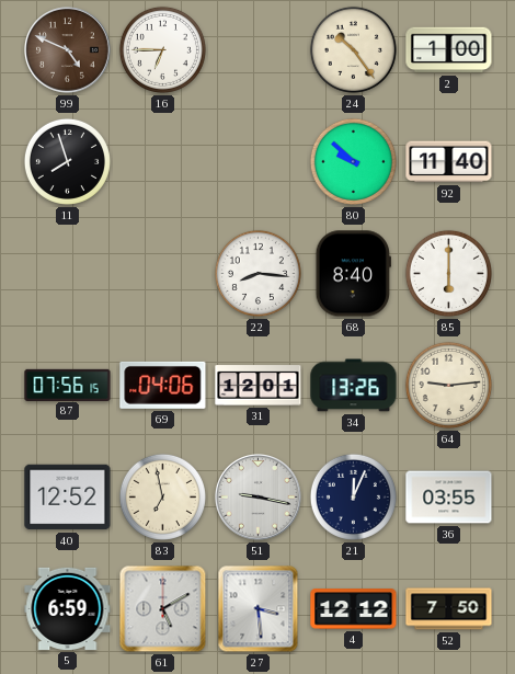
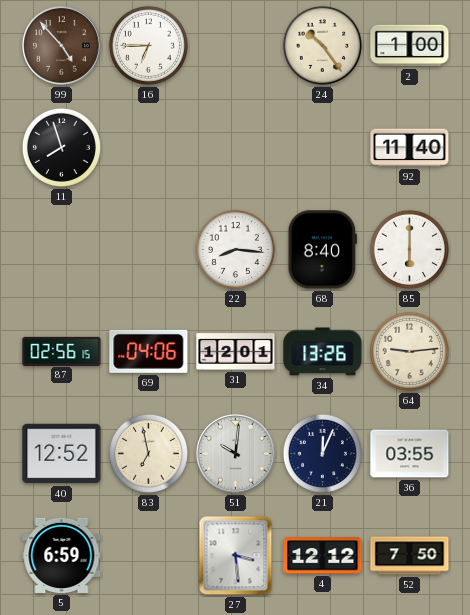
99: 4:49 -> 4:53
80: 9:52 -> none
87: 07:56 -> 02:56
51: 9:17 -> 10:01
61: 5:10 -> none
